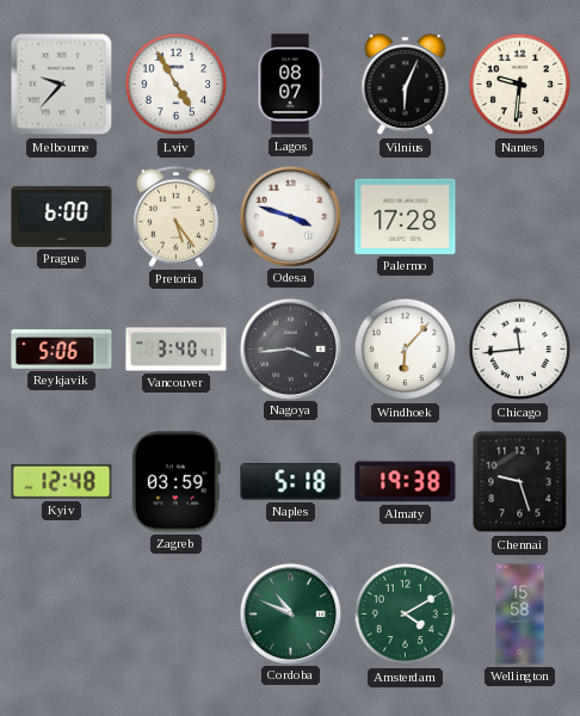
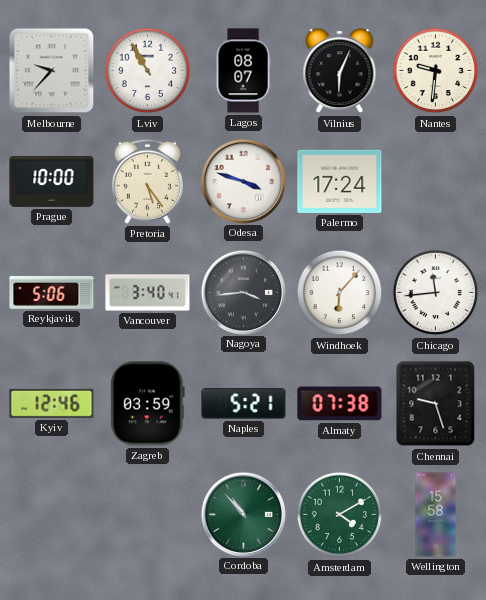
Lviv: 4:55 -> 10:55
Prague: 6:00 -> 10:00
Palermo: 17:28 -> 17:24
Kyiv: 12:48 -> 12:46
Naples: 5:18 -> 5:21
Almaty: 19:38 -> 07:38
Cordoba: 10:49 -> 10:53
